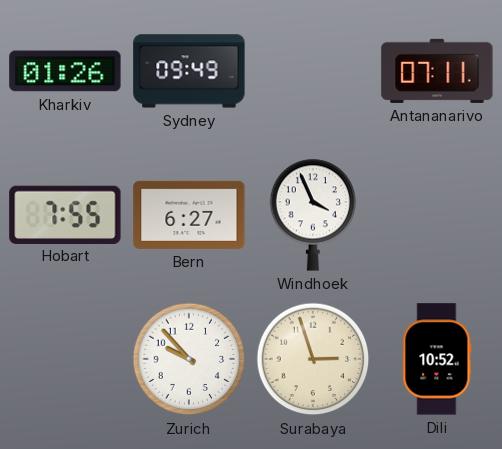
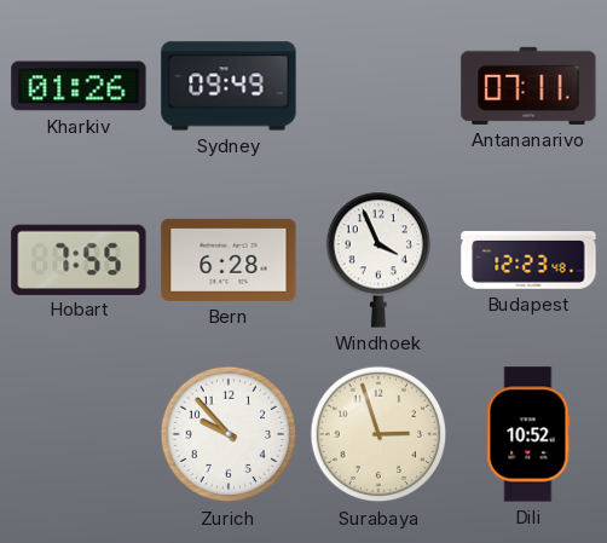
Bern: 6:27 -> 6:28
Budapest: none -> 12:23
